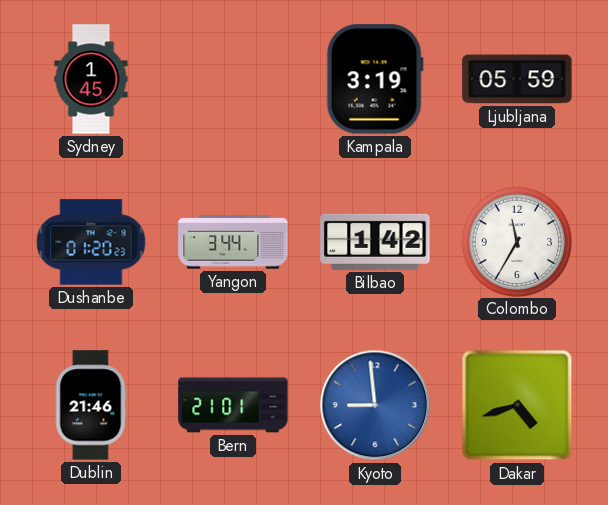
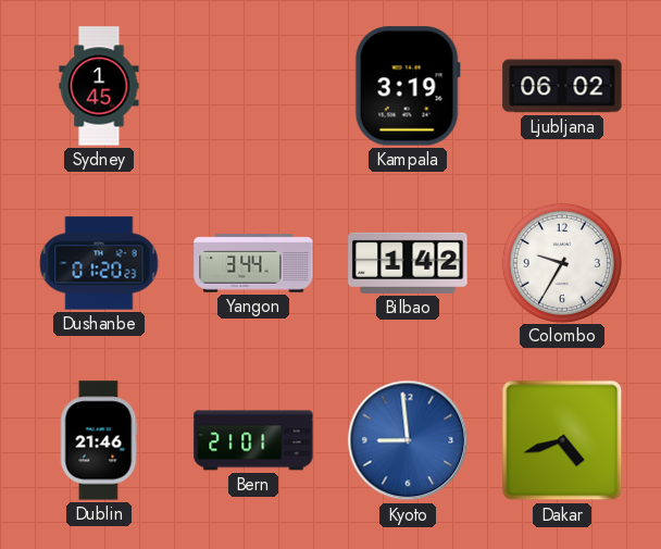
Ljubljana: 05:59 -> 06:02
Colombo: 11:35 -> 9:35
